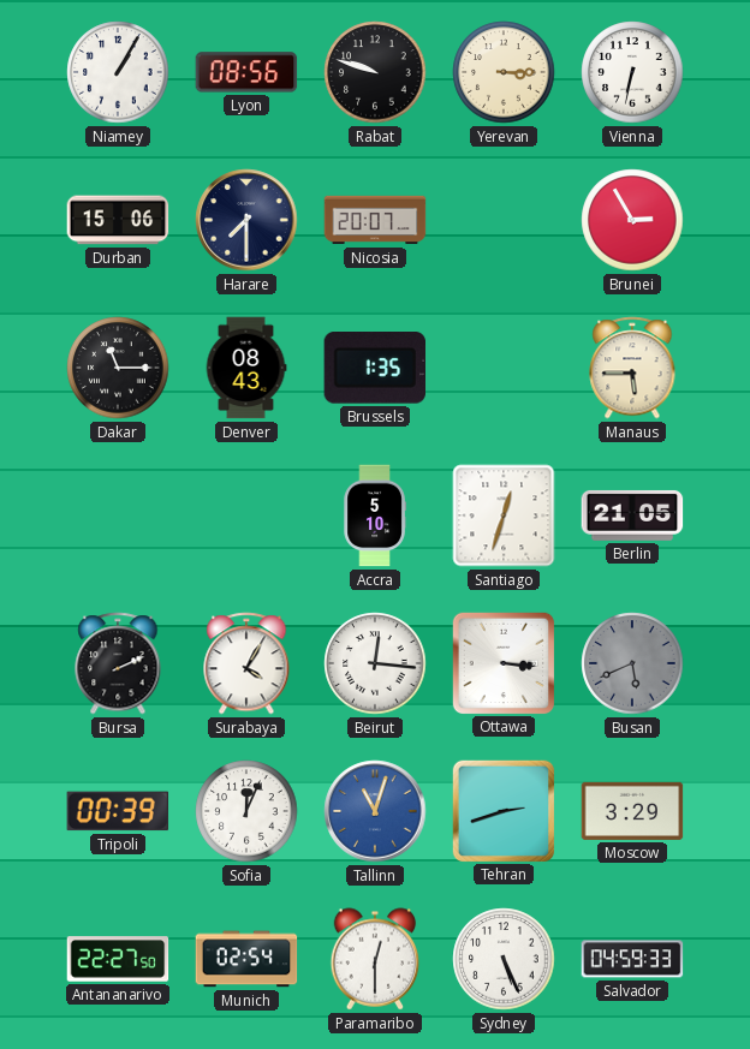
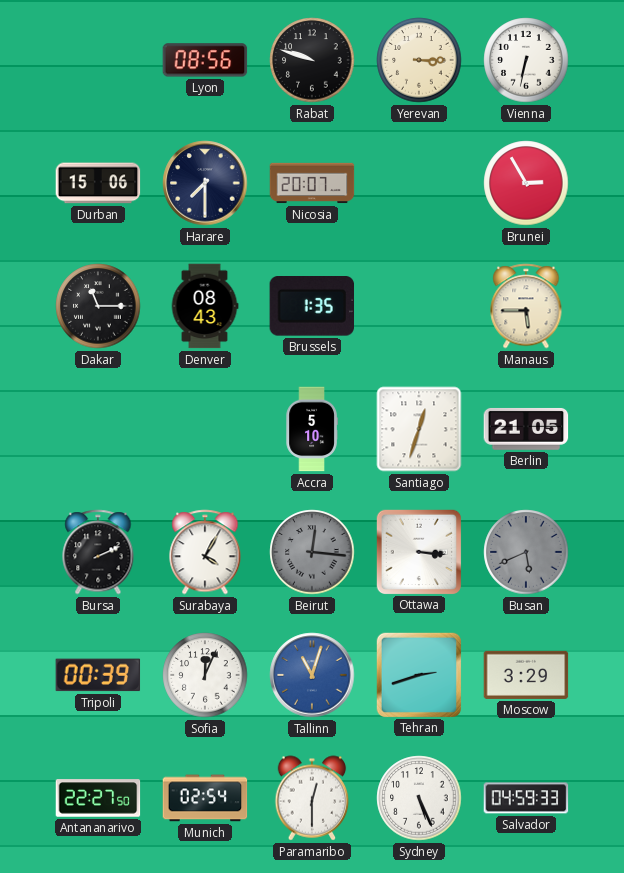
Niamey: 1:05 -> none
Beirut dial: white -> grey
